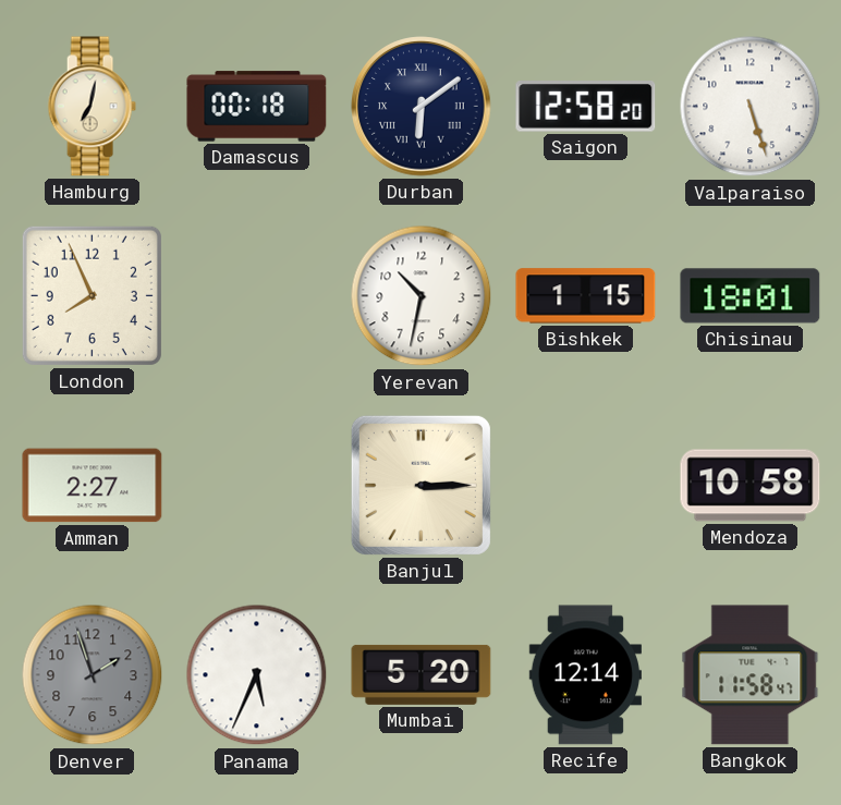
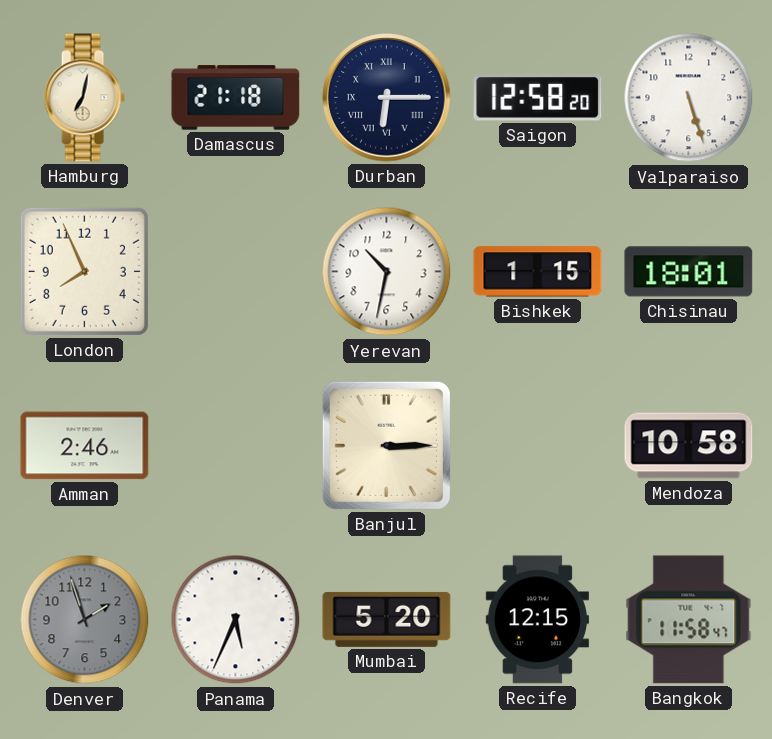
Damascus: 00:18 -> 21:18
Durban: 6:09 -> 6:15
Amman: 2:27 -> 2:46
Recife: 12:14 -> 12:15
